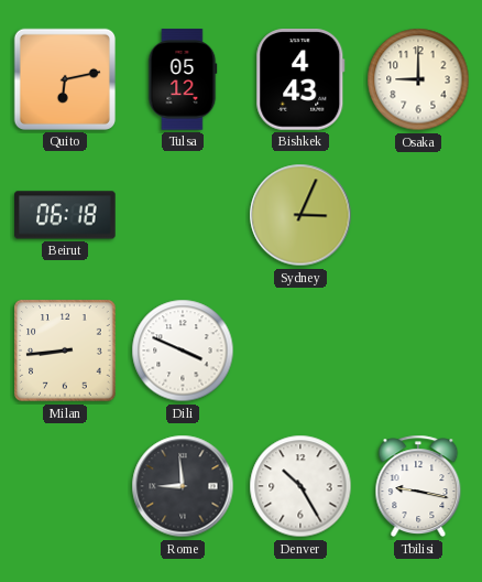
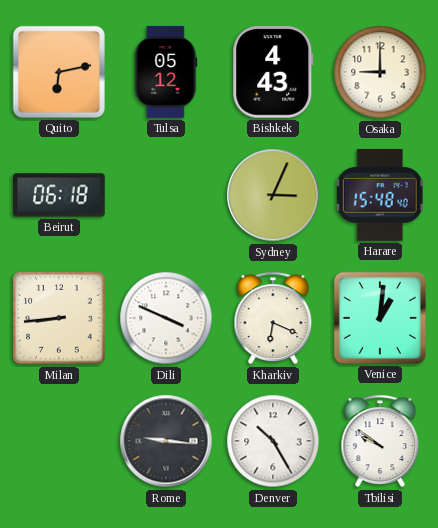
Harare: none -> 15:48
Kharkiv: none -> 6:19
Venice: none -> 1:01
Rome: 8:59 -> 9:16
Tbilisi: 9:17 -> 9:51
